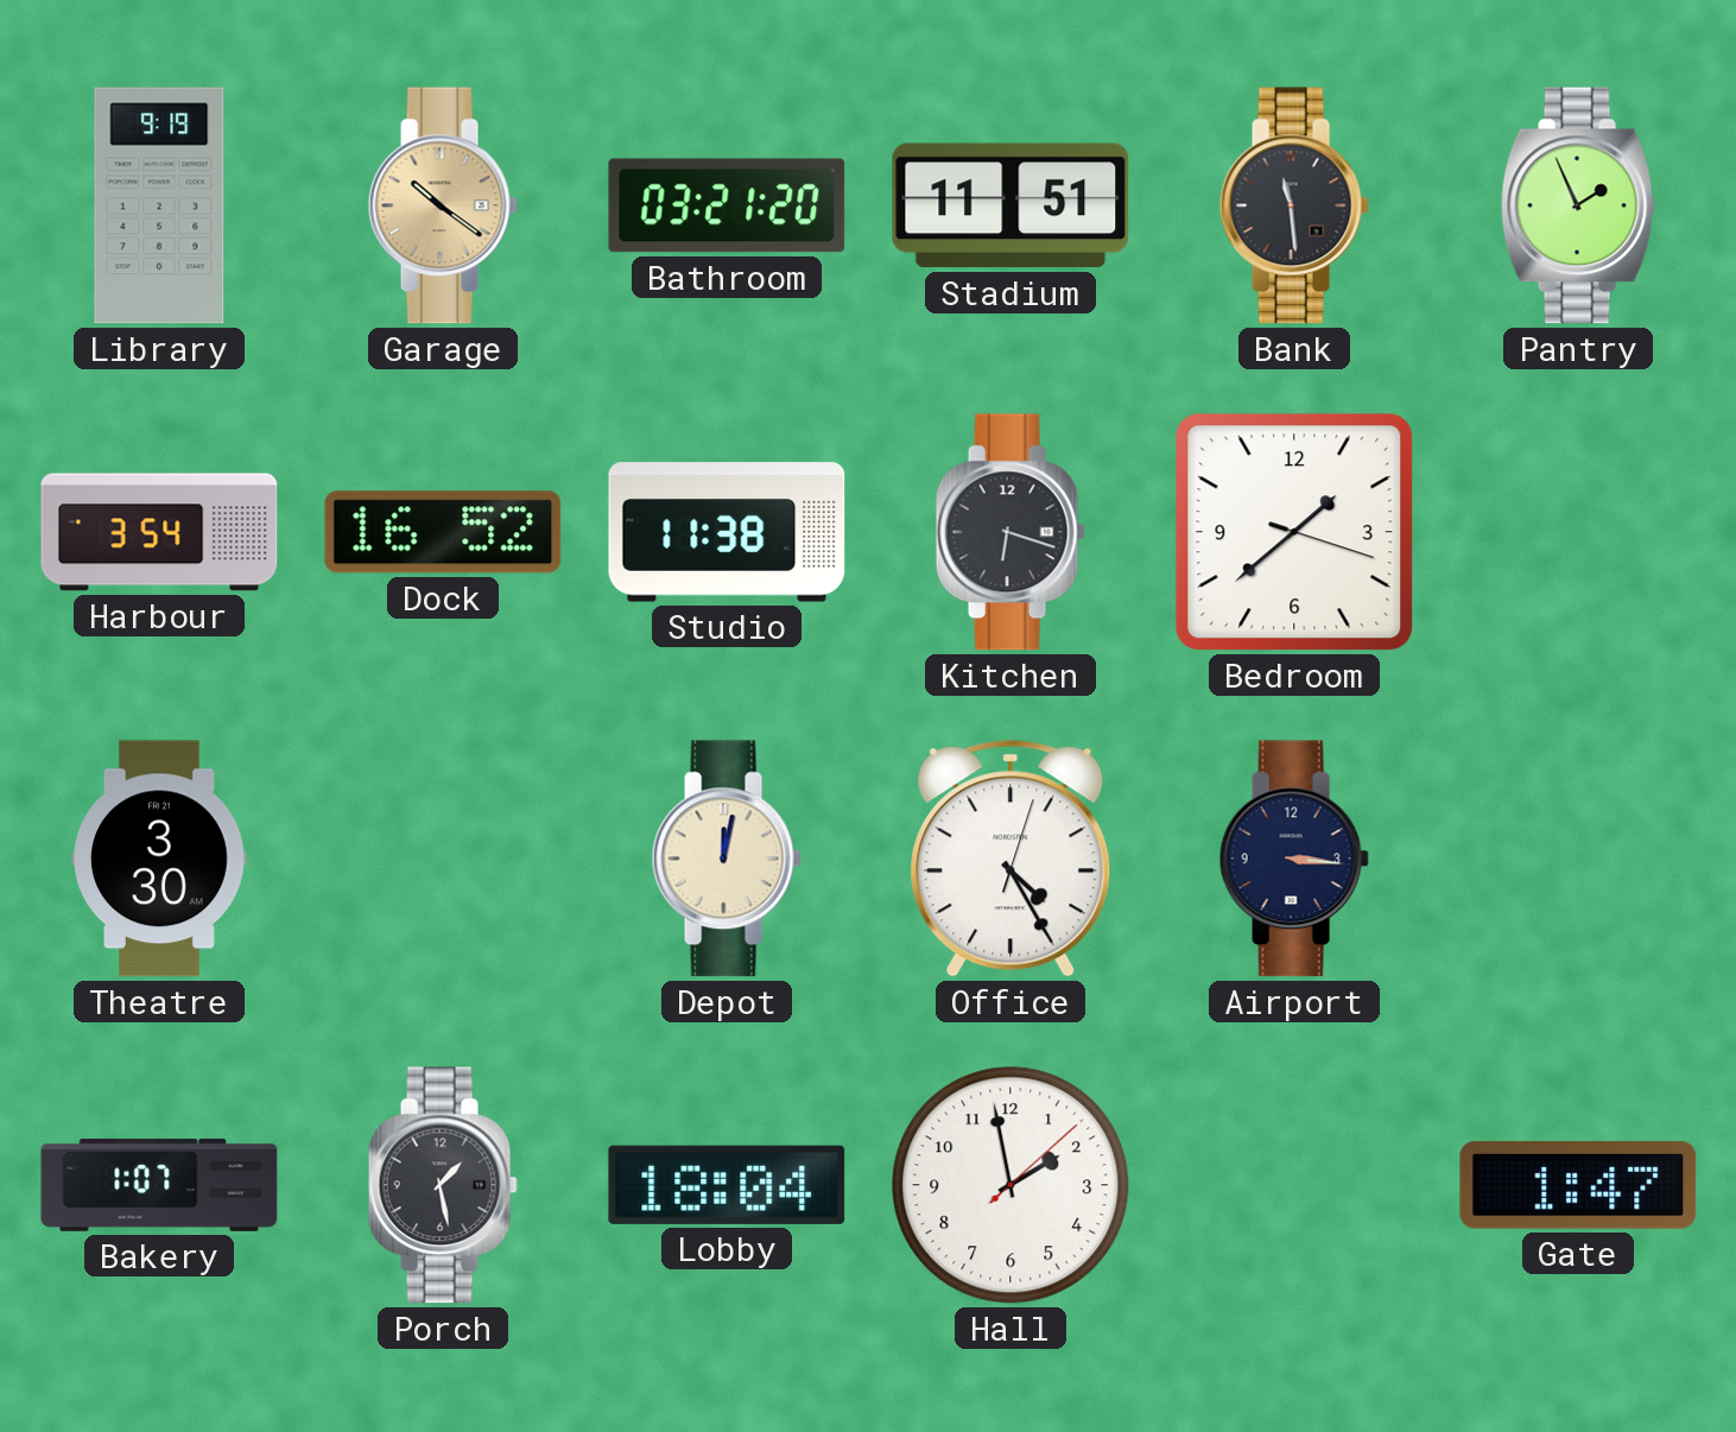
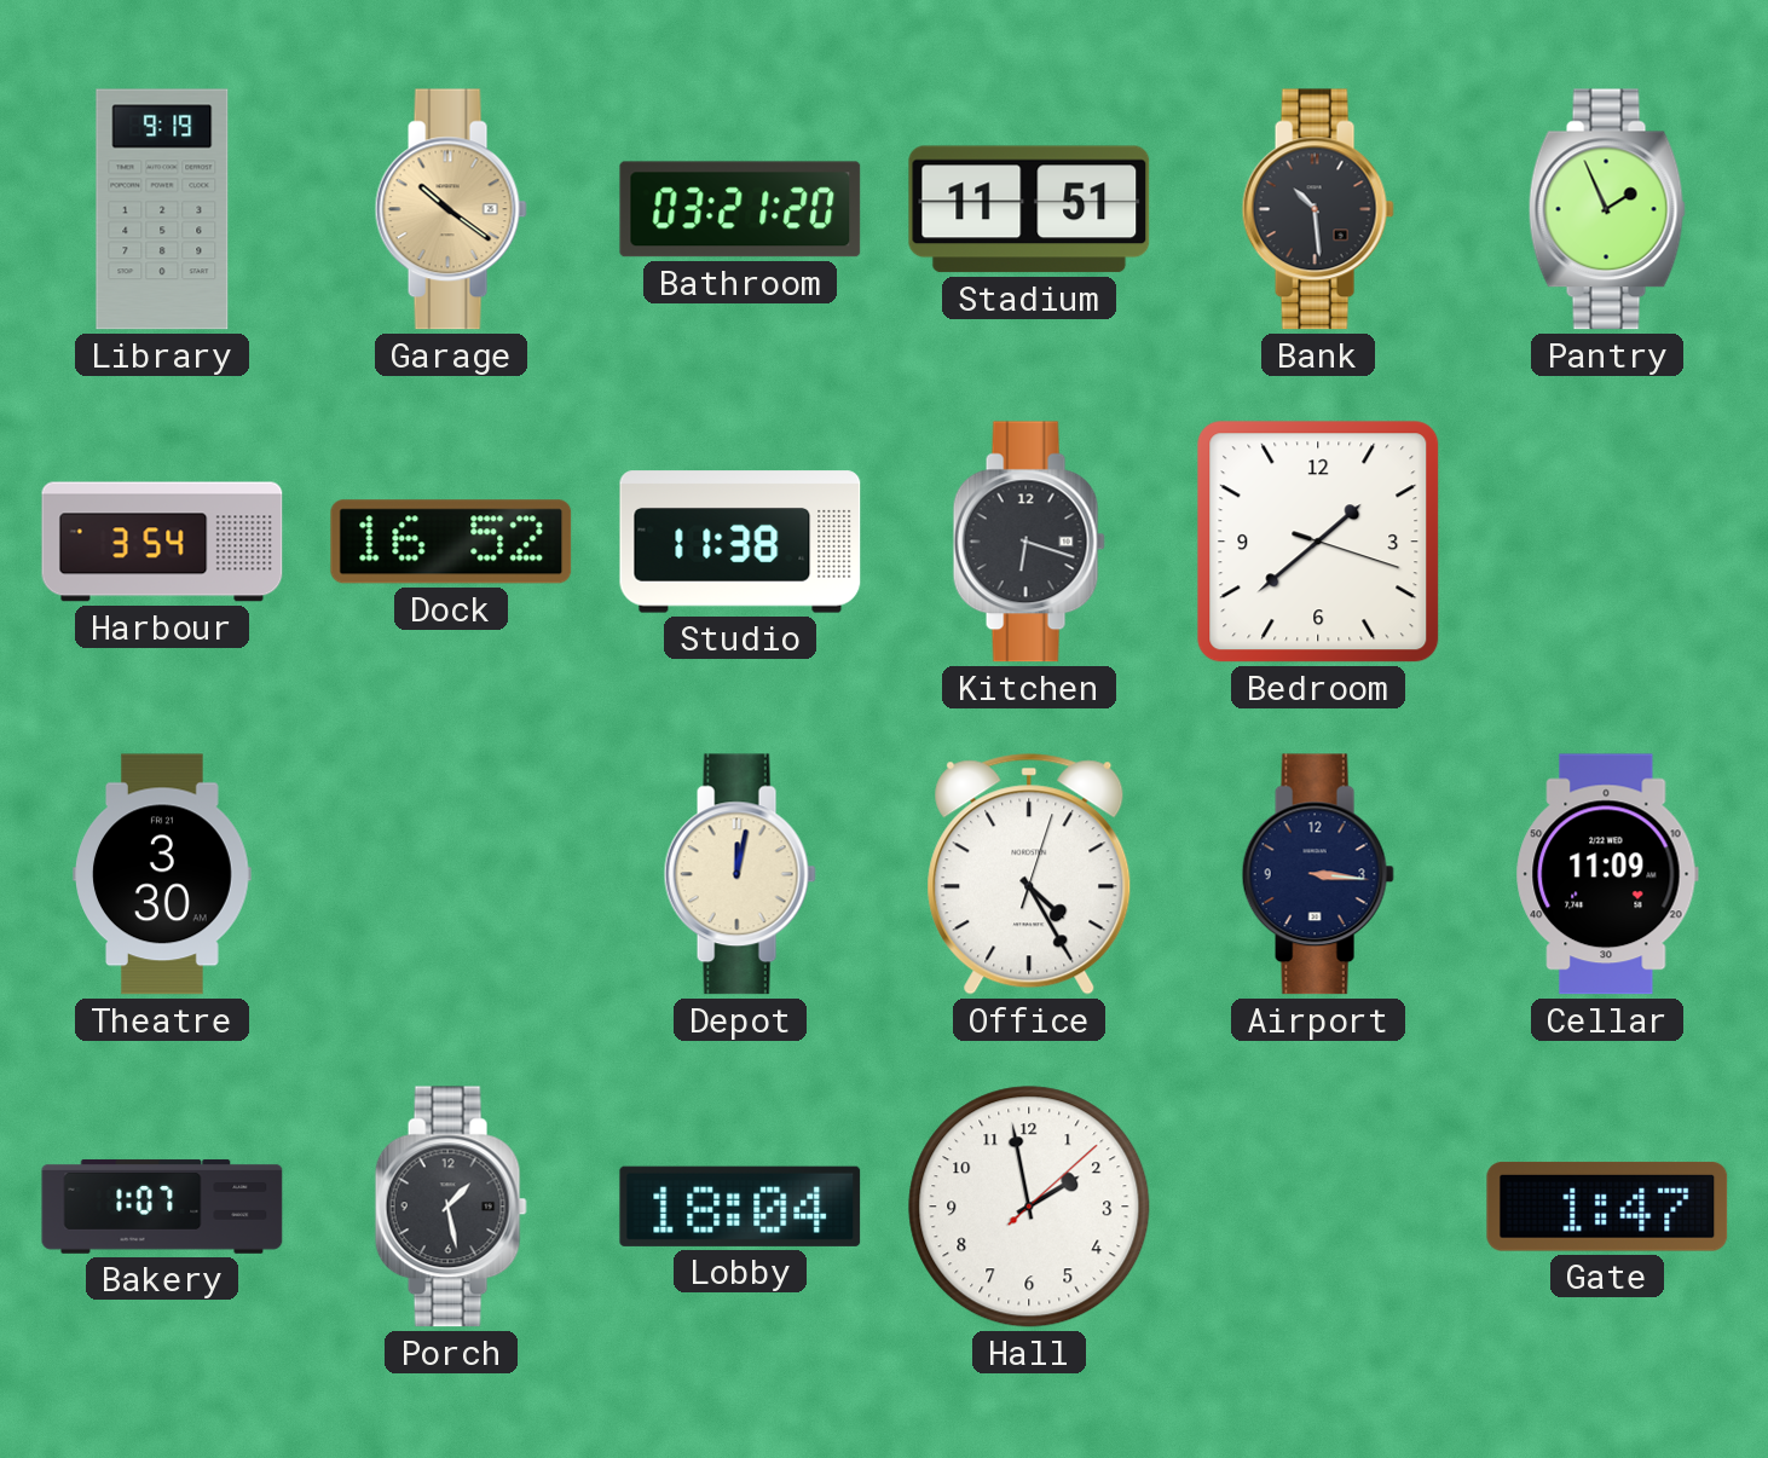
Bank: 11:29 -> 10:29
Cellar: none -> 11:09
